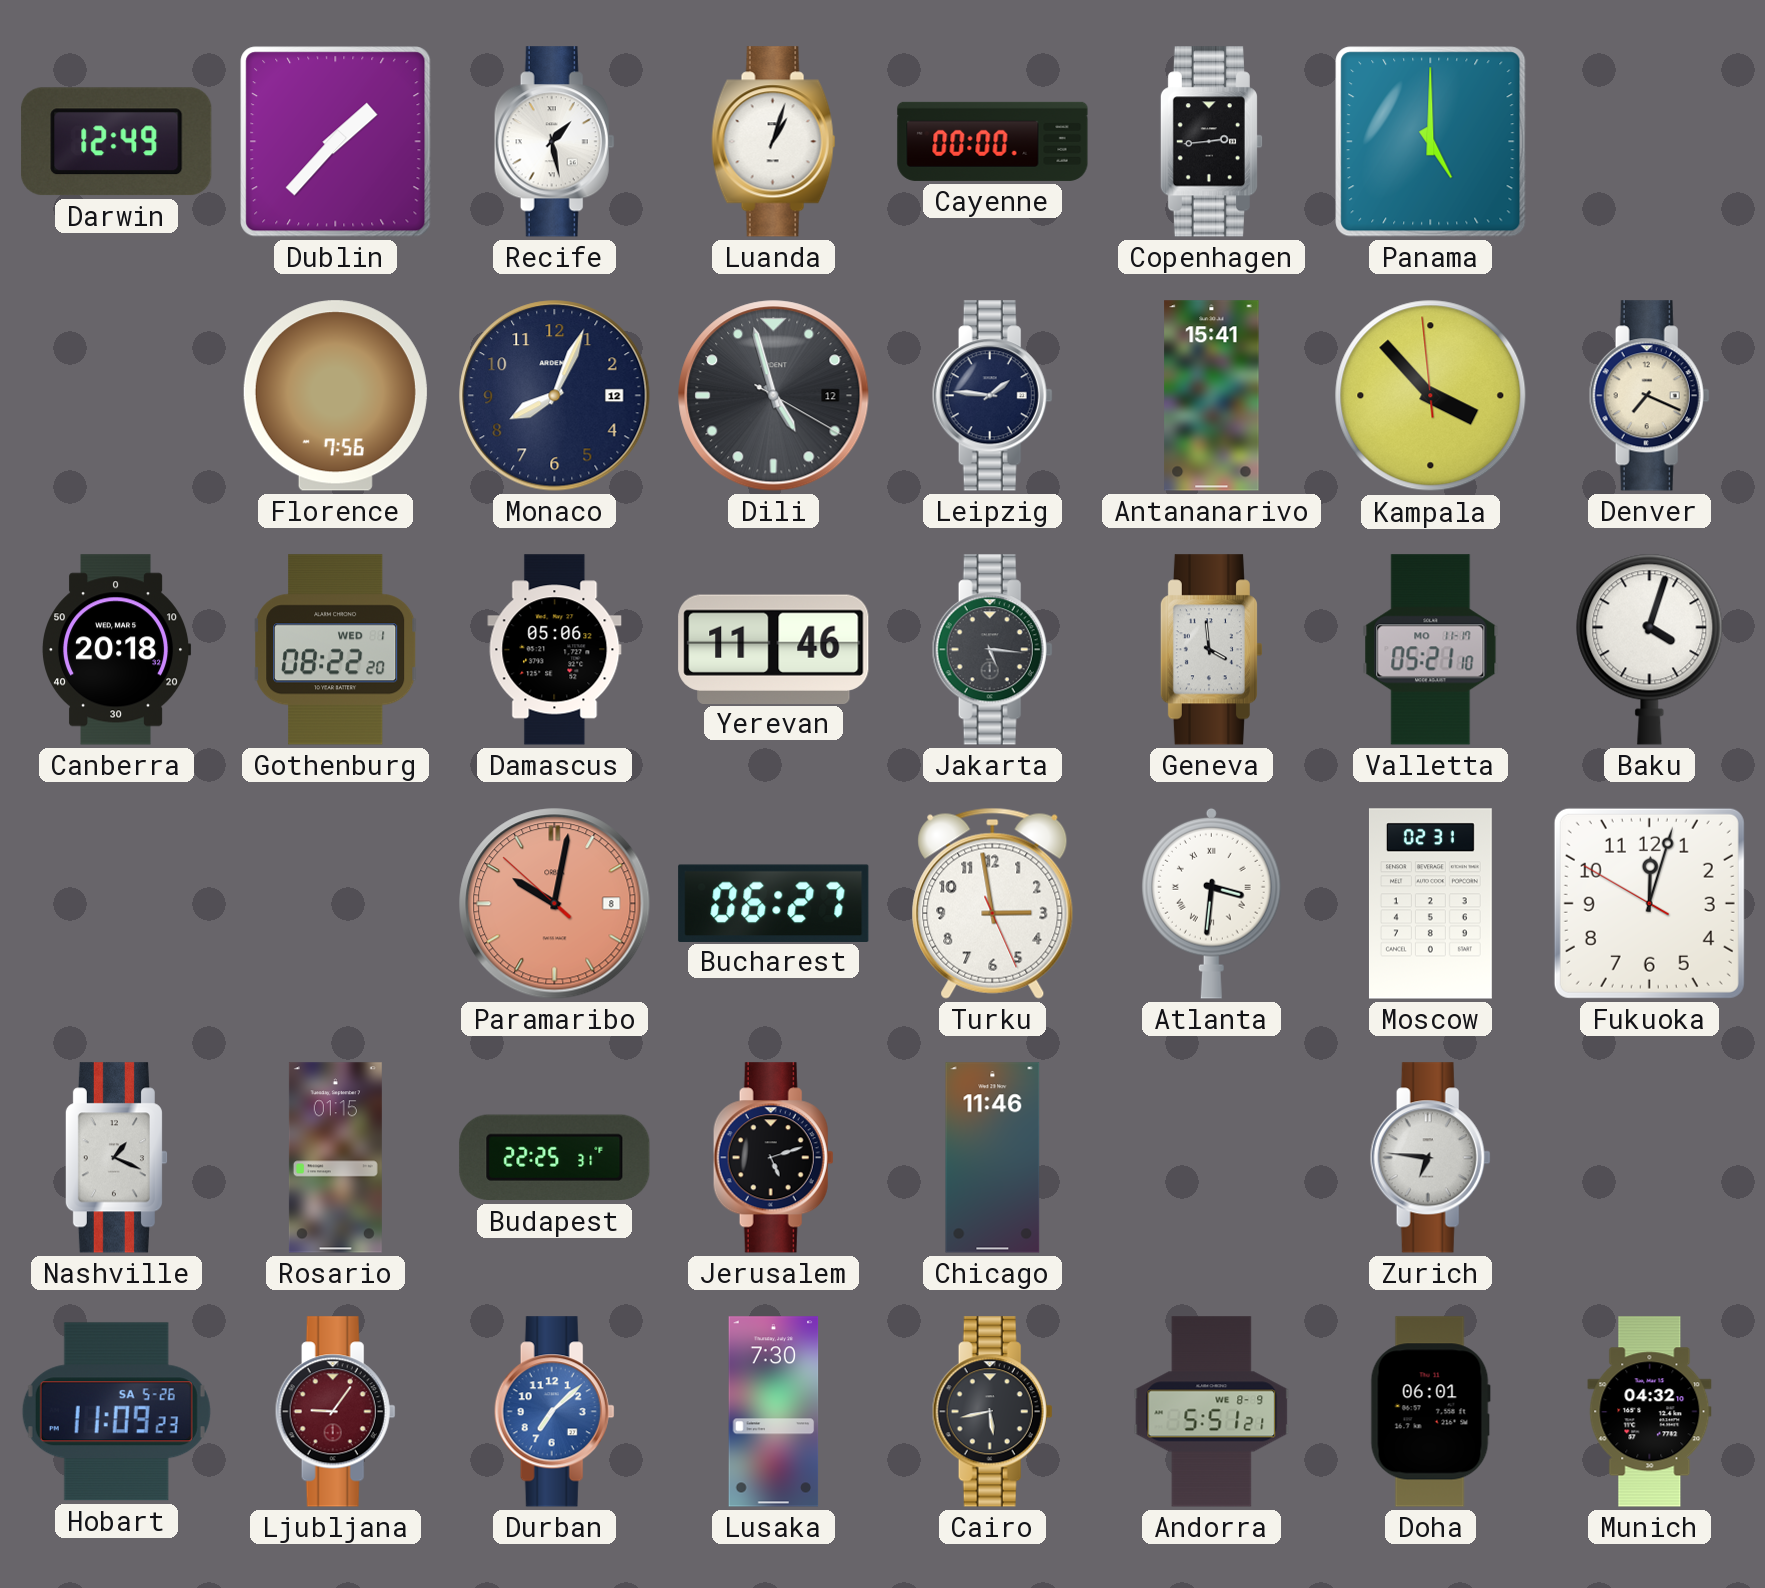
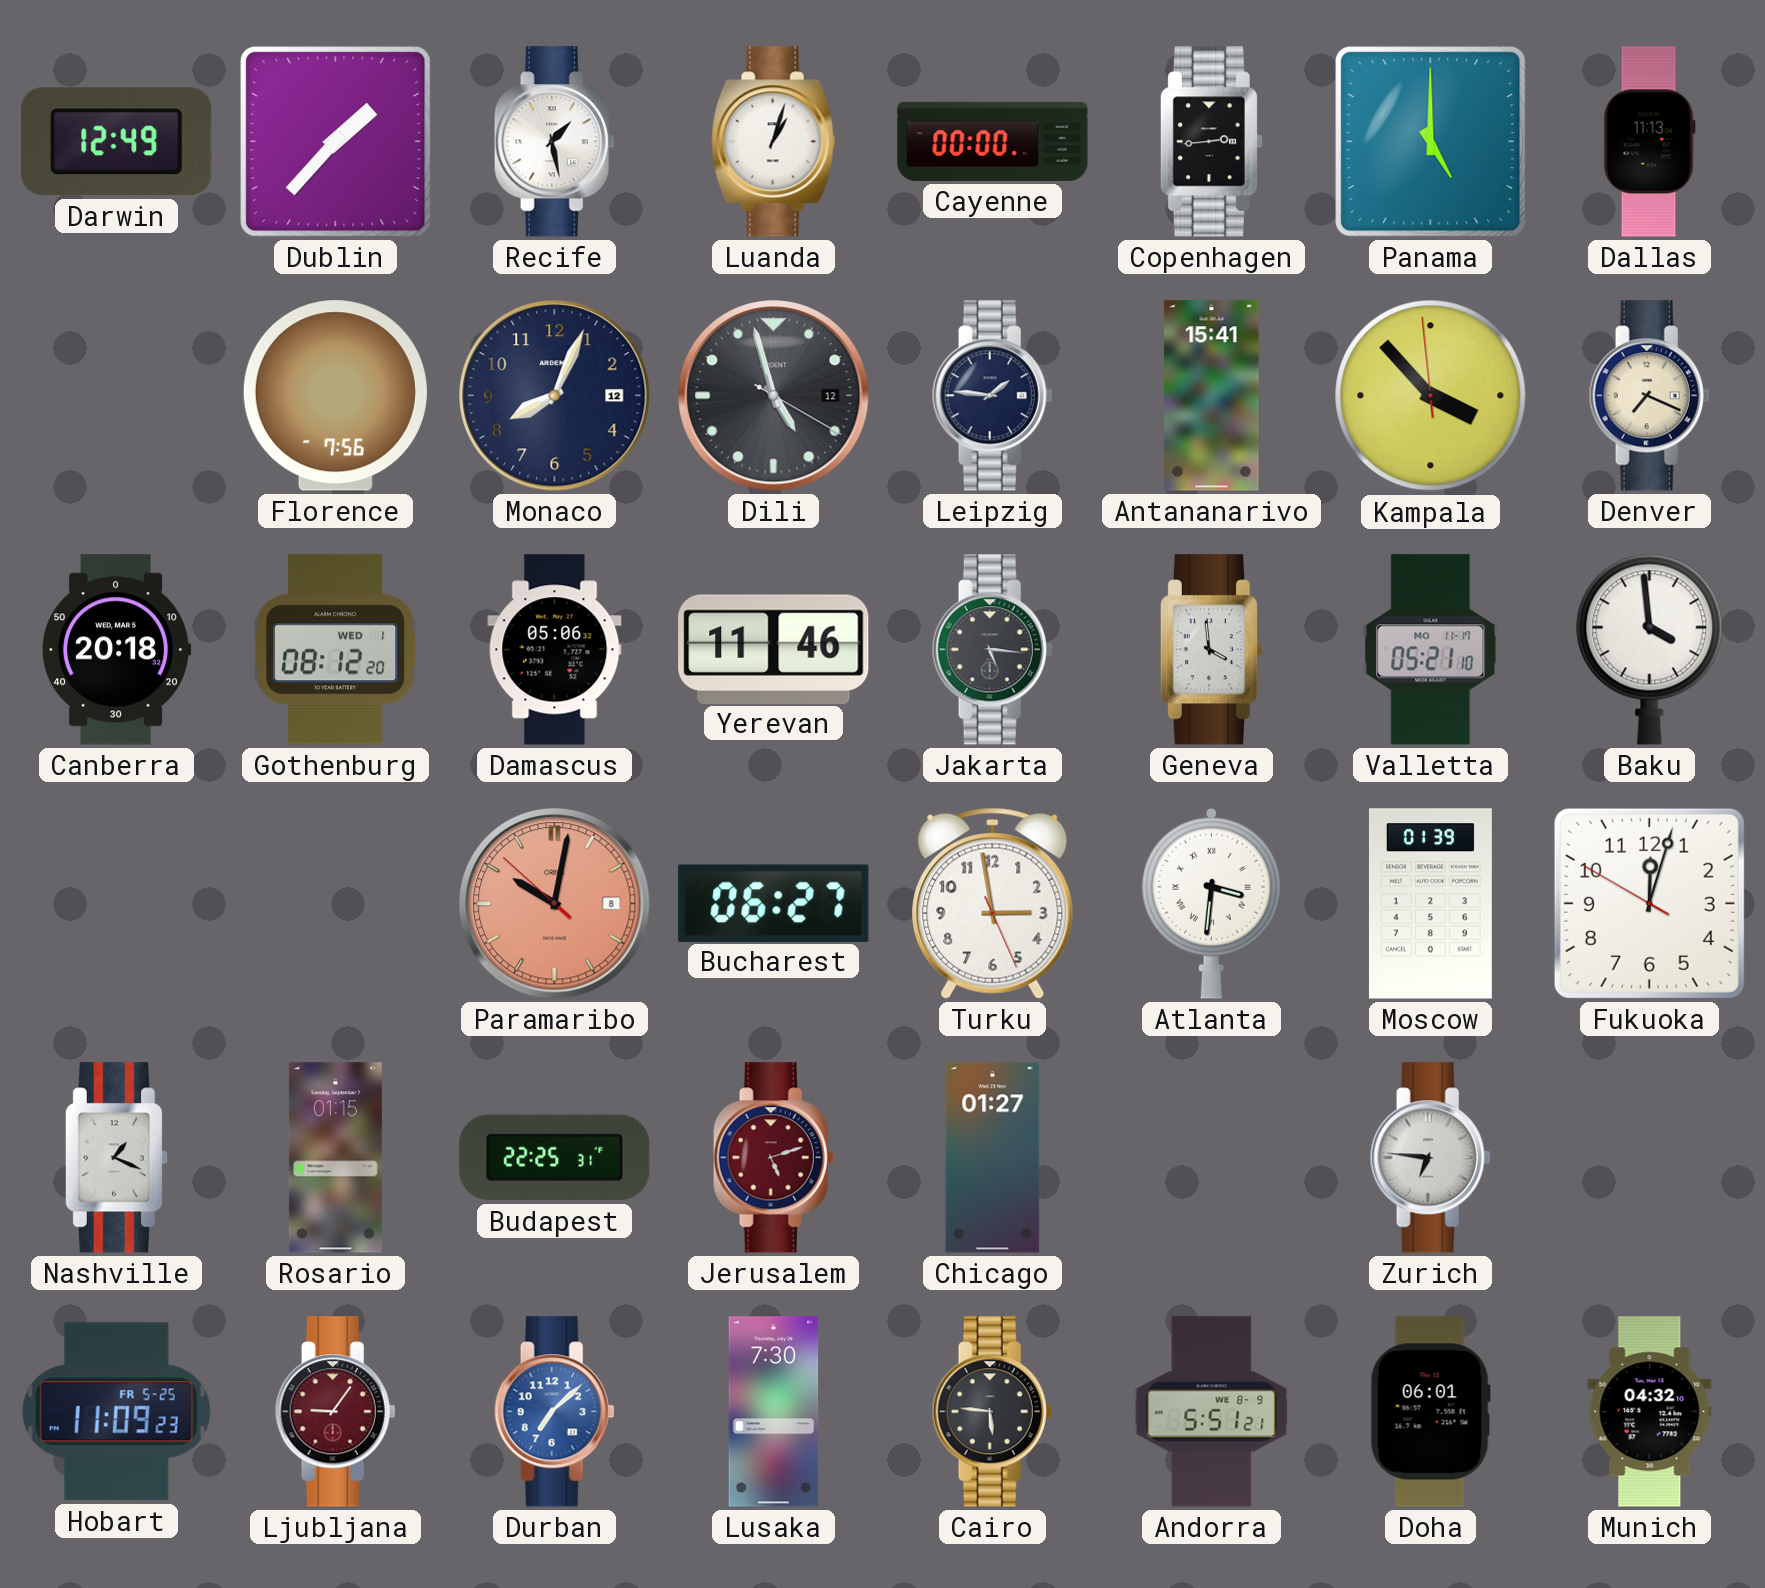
Dallas: none -> 11:13
Gothenburg: 08:22 -> 08:12
Baku: 4:03 -> 3:59
Moscow: 02:31 -> 01:39
Jerusalem dial: black -> burgundy
Chicago: 11:46 -> 01:27
Hobart date: SA 5-26 -> FR 5-25
Cairo: 5:43 -> 5:46
